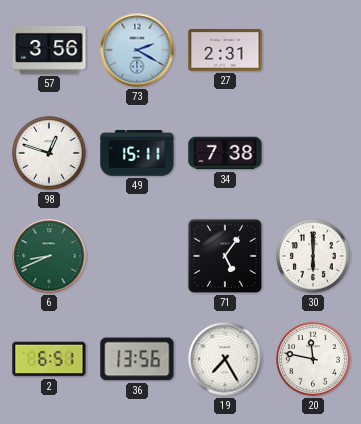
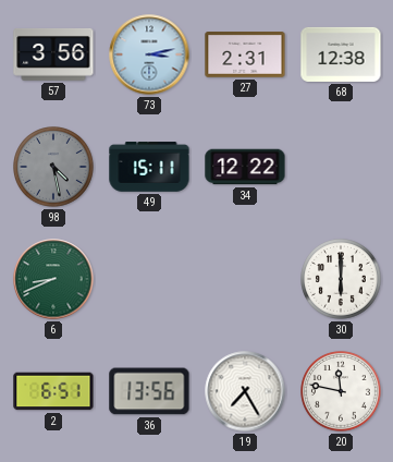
73: 2:20 -> 3:13
68: none -> 12:38
98: 12:48 -> 4:28
98 dial: white -> grey
34: 7:38 -> 12:22
71: 5:06 -> none
